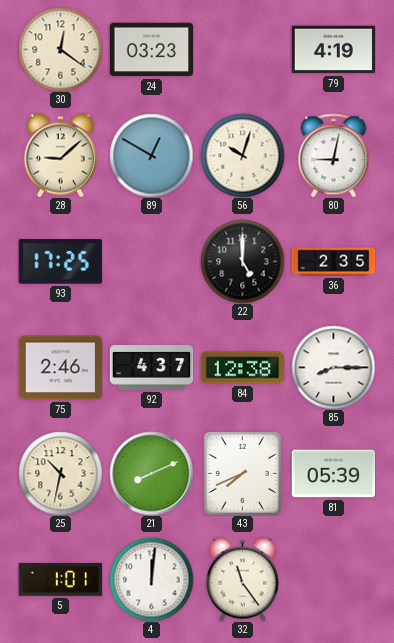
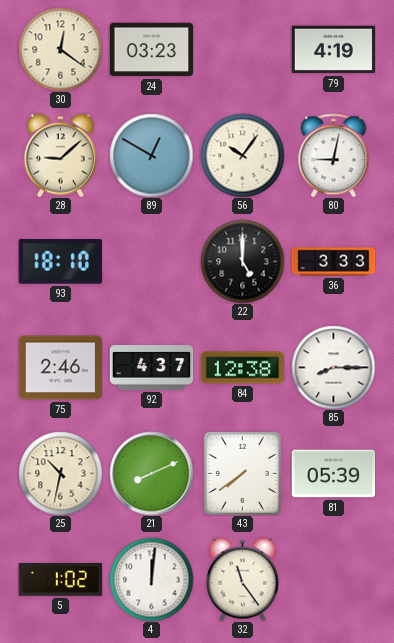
56: 10:03 -> 10:06
93: 17:25 -> 18:10
36: 2:35 -> 3:33
43: 7:41 -> 7:39
5: 1:01 -> 1:02
